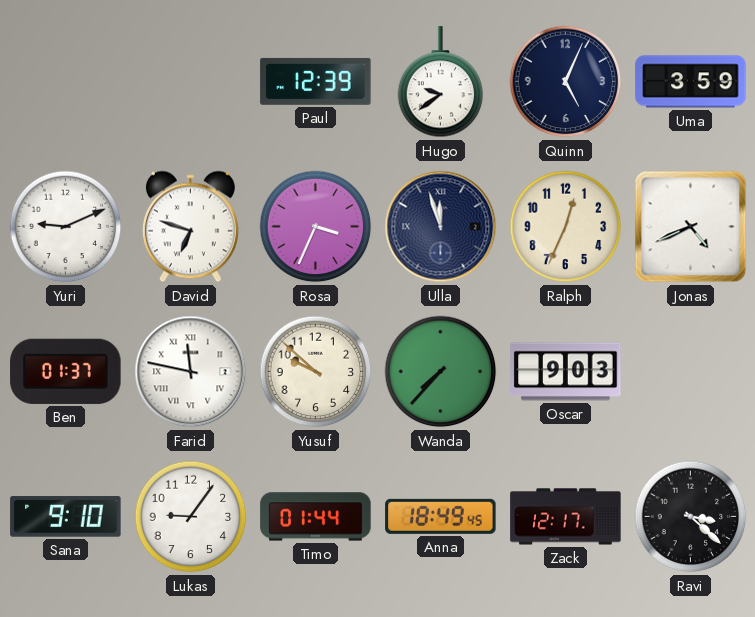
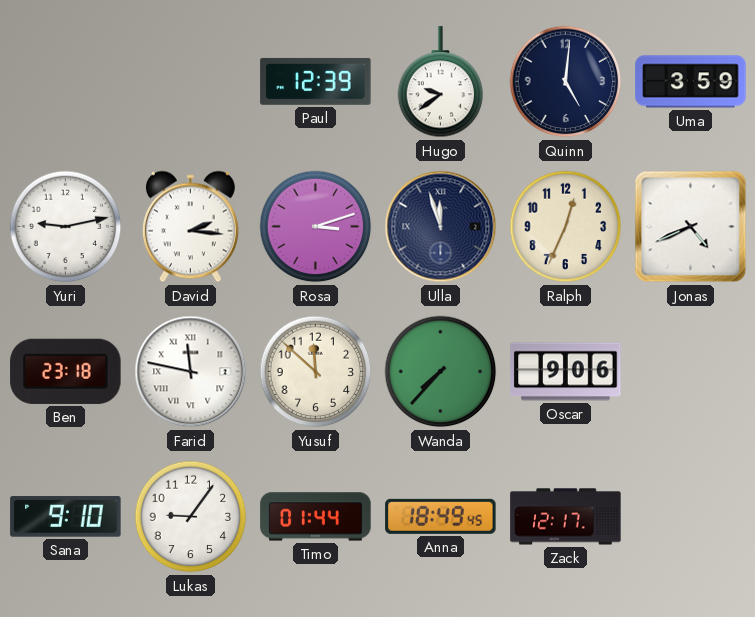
Quinn: 5:04 -> 5:01
Yuri: 9:11 -> 9:13
David: 6:48 -> 2:16
Rosa: 3:34 -> 3:12
Ben: 01:37 -> 23:18
Yusuf: 9:52 -> 11:52
Oscar: 9:03 -> 9:06
Ravi: 3:22 -> none
